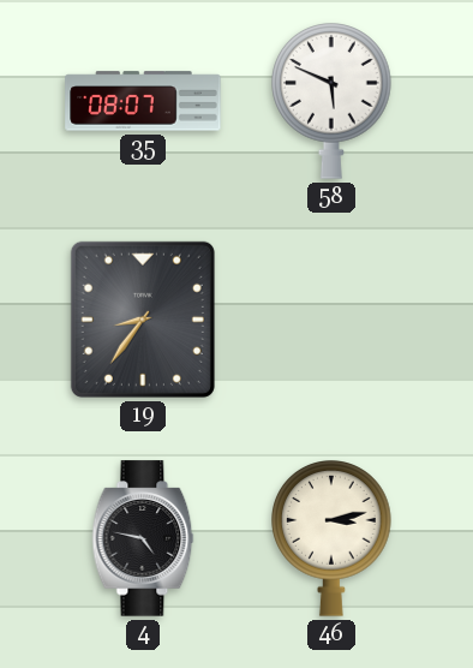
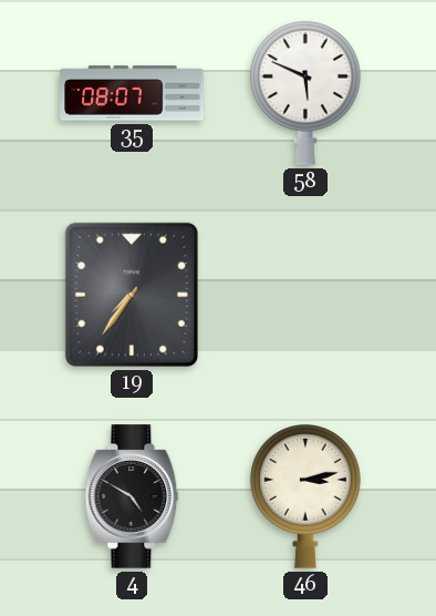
19: 8:36 -> 7:36
4: 4:47 -> 4:50
